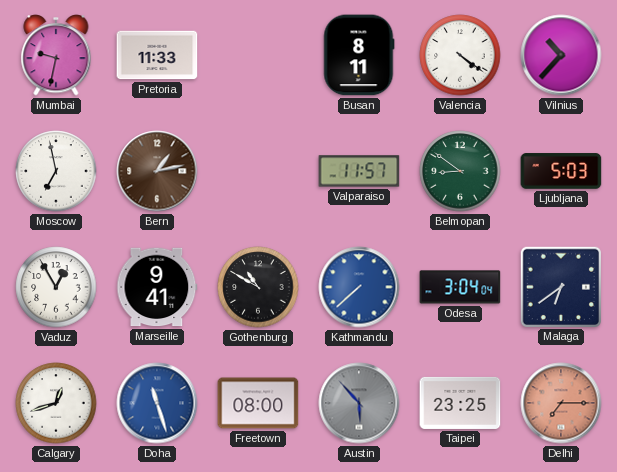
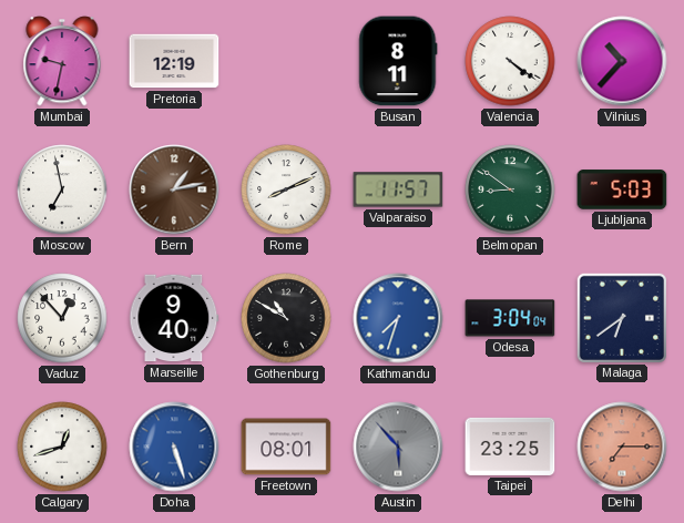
Pretoria: 11:33 -> 12:19
Rome: none -> 8:11
Vaduz: 12:55 -> 12:53
Marseille: 9:41 -> 9:40
Kathmandu: 7:38 -> 7:33
Doha: 11:27 -> 5:27
Freetown: 08:00 -> 08:01
